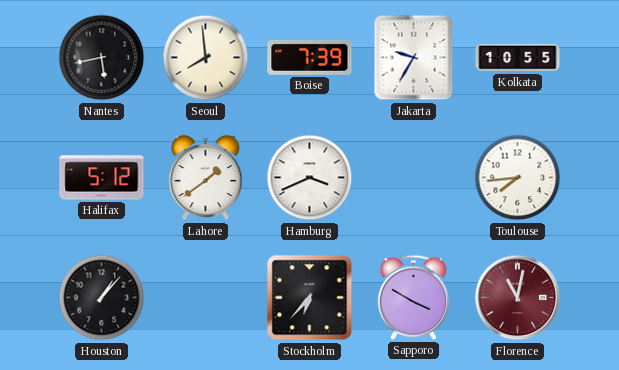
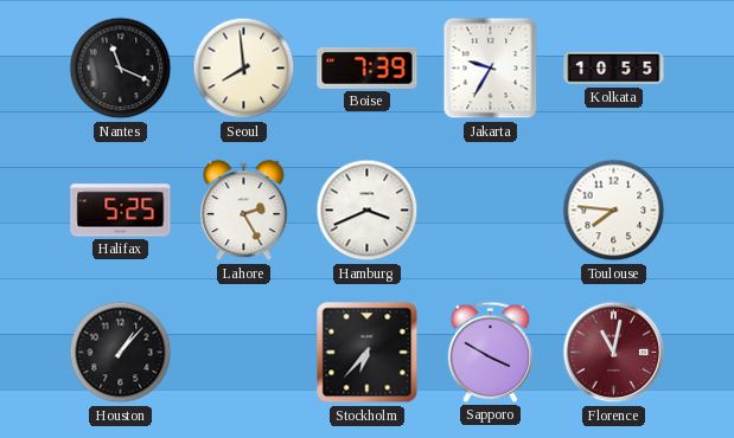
Nantes: 5:43 -> 11:19
Halifax: 5:12 -> 5:25
Lahore: 1:39 -> 2:25
Toulouse: 7:44 -> 7:46
